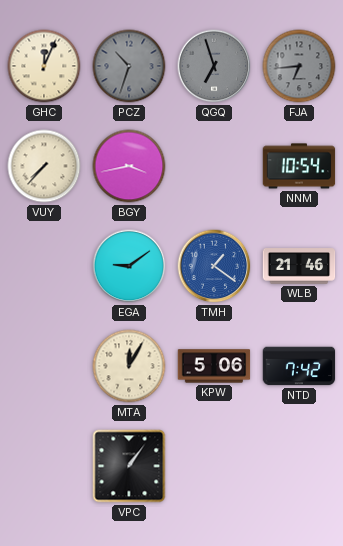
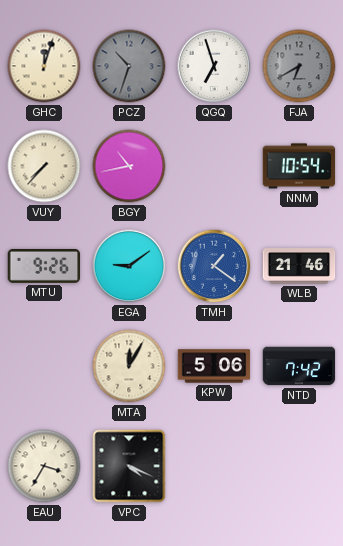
GHC: 12:04 -> 12:03
QGQ dial: grey -> white
FJA: 6:44 -> 6:40
BGY: 3:43 -> 10:43
MTU: none -> 9:26
EAU: none -> 3:35
VPC: 1:06 -> 4:19
